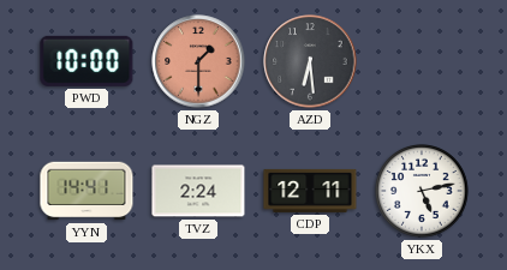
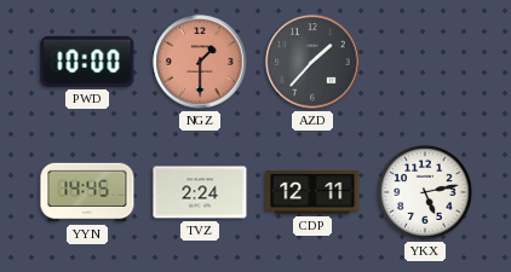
AZD: 6:29 -> 1:37
YYN: 14:41 -> 14:45
